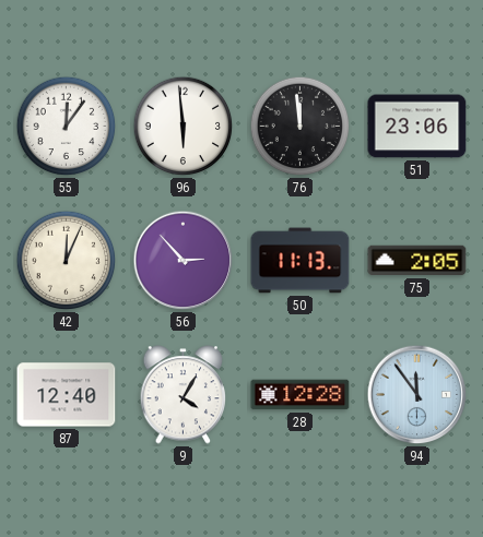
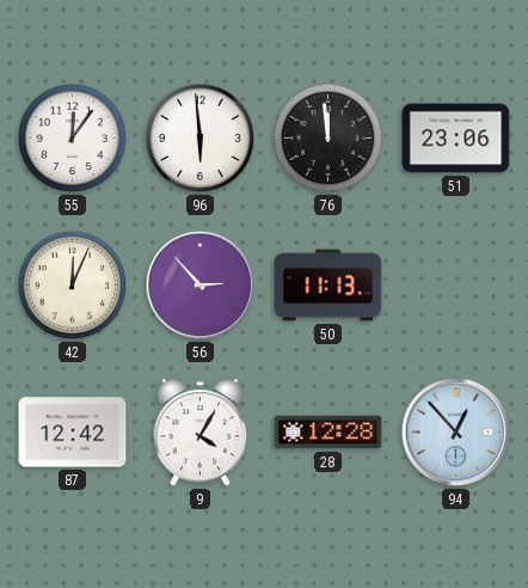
75: 2:05 -> none
87: 12:40 -> 12:42
94: 11:54 -> 12:53
